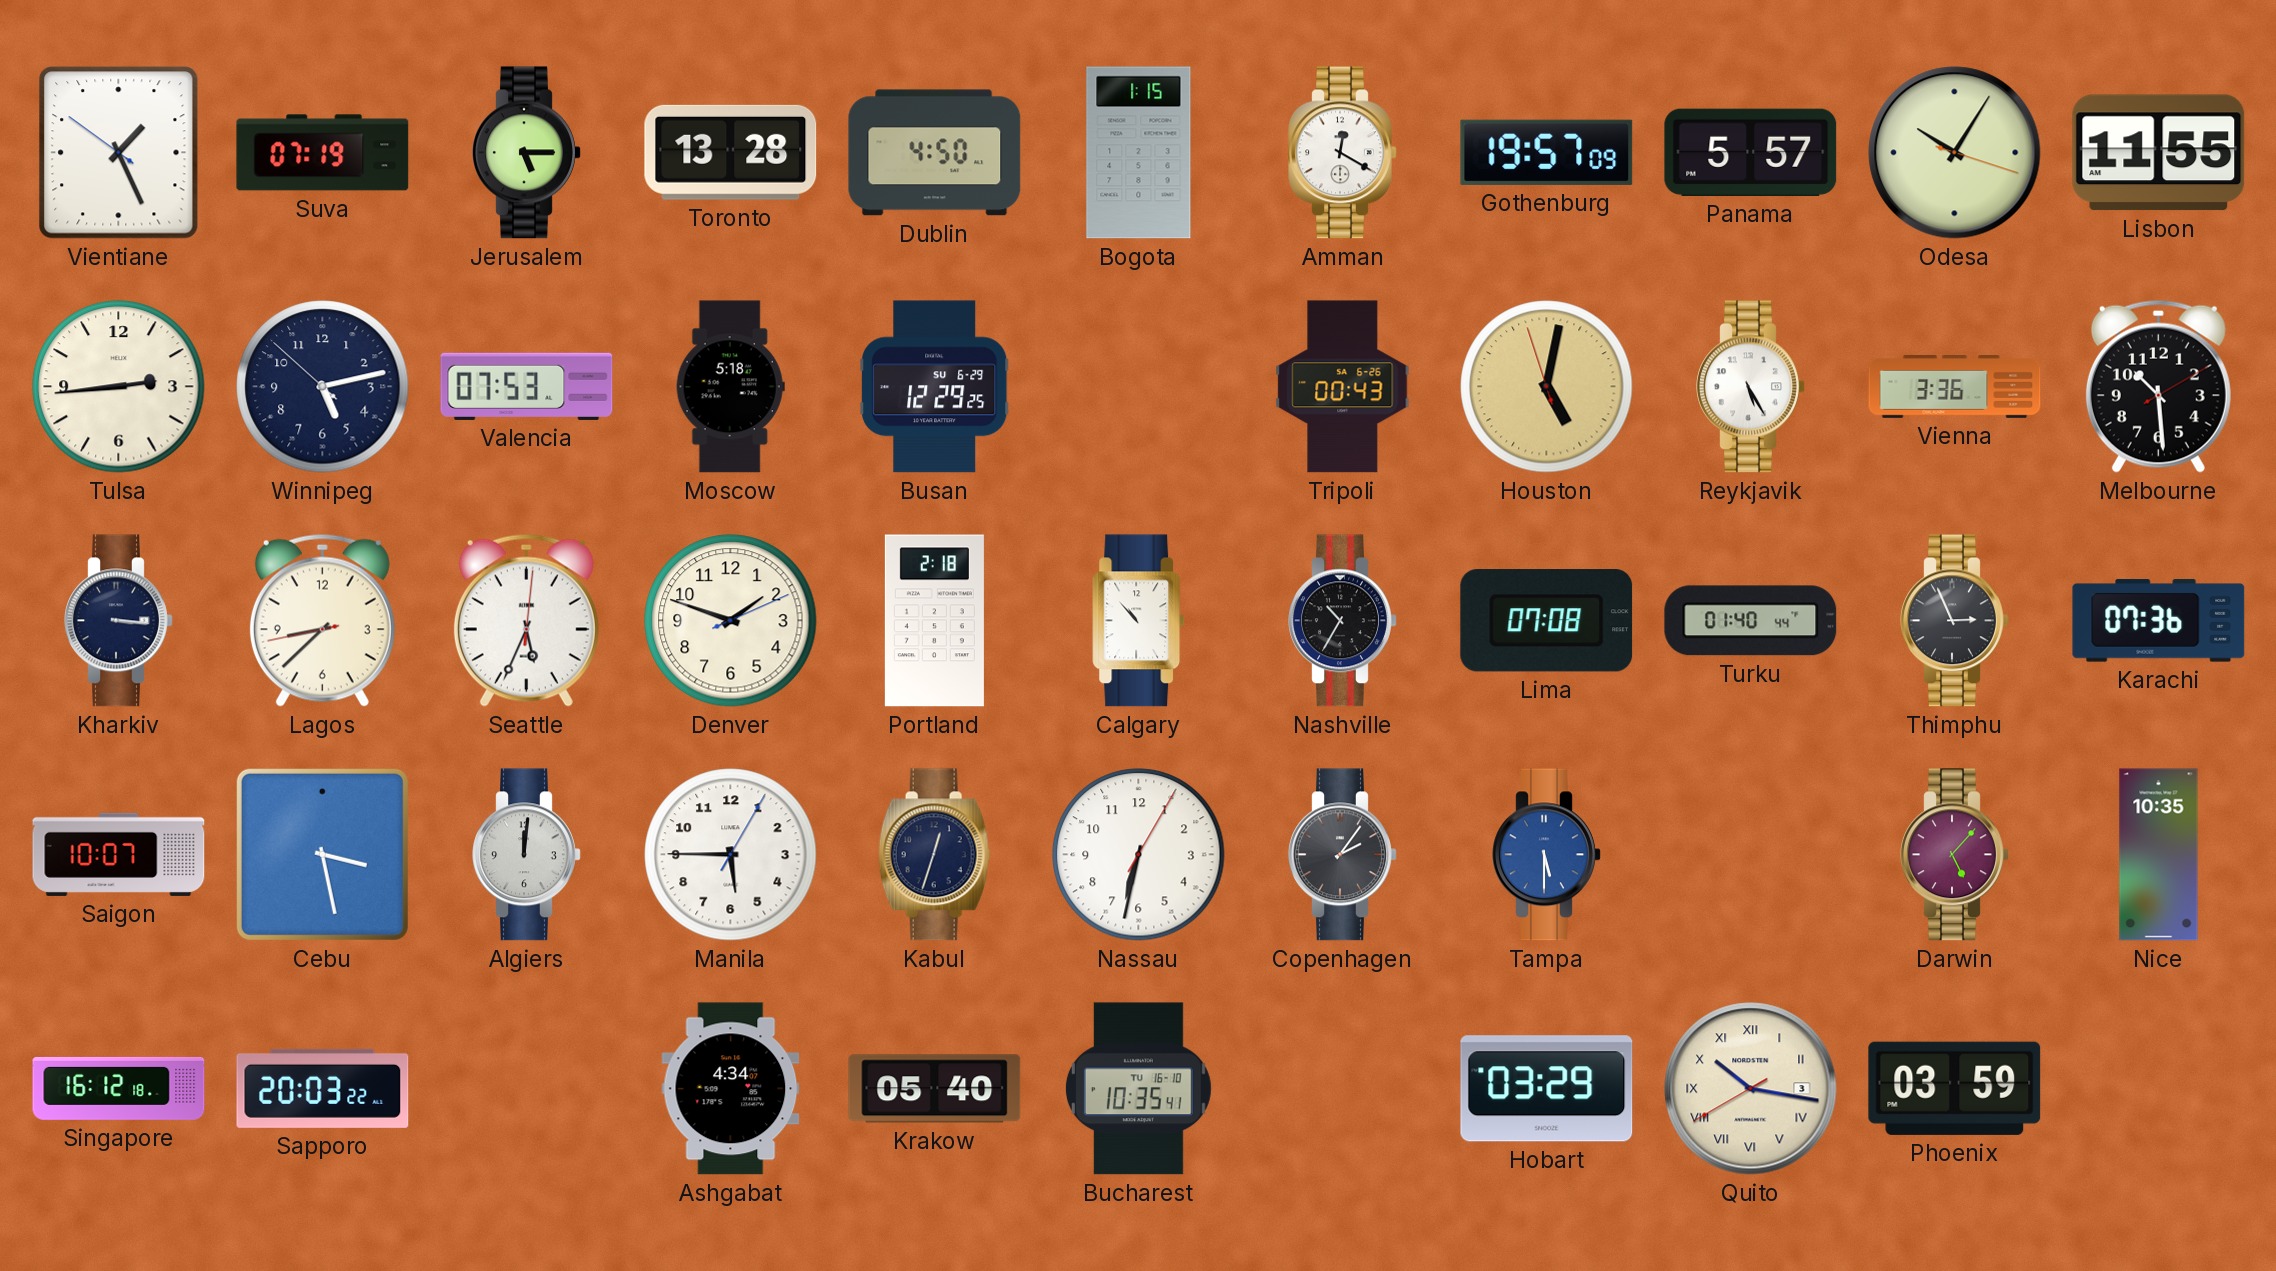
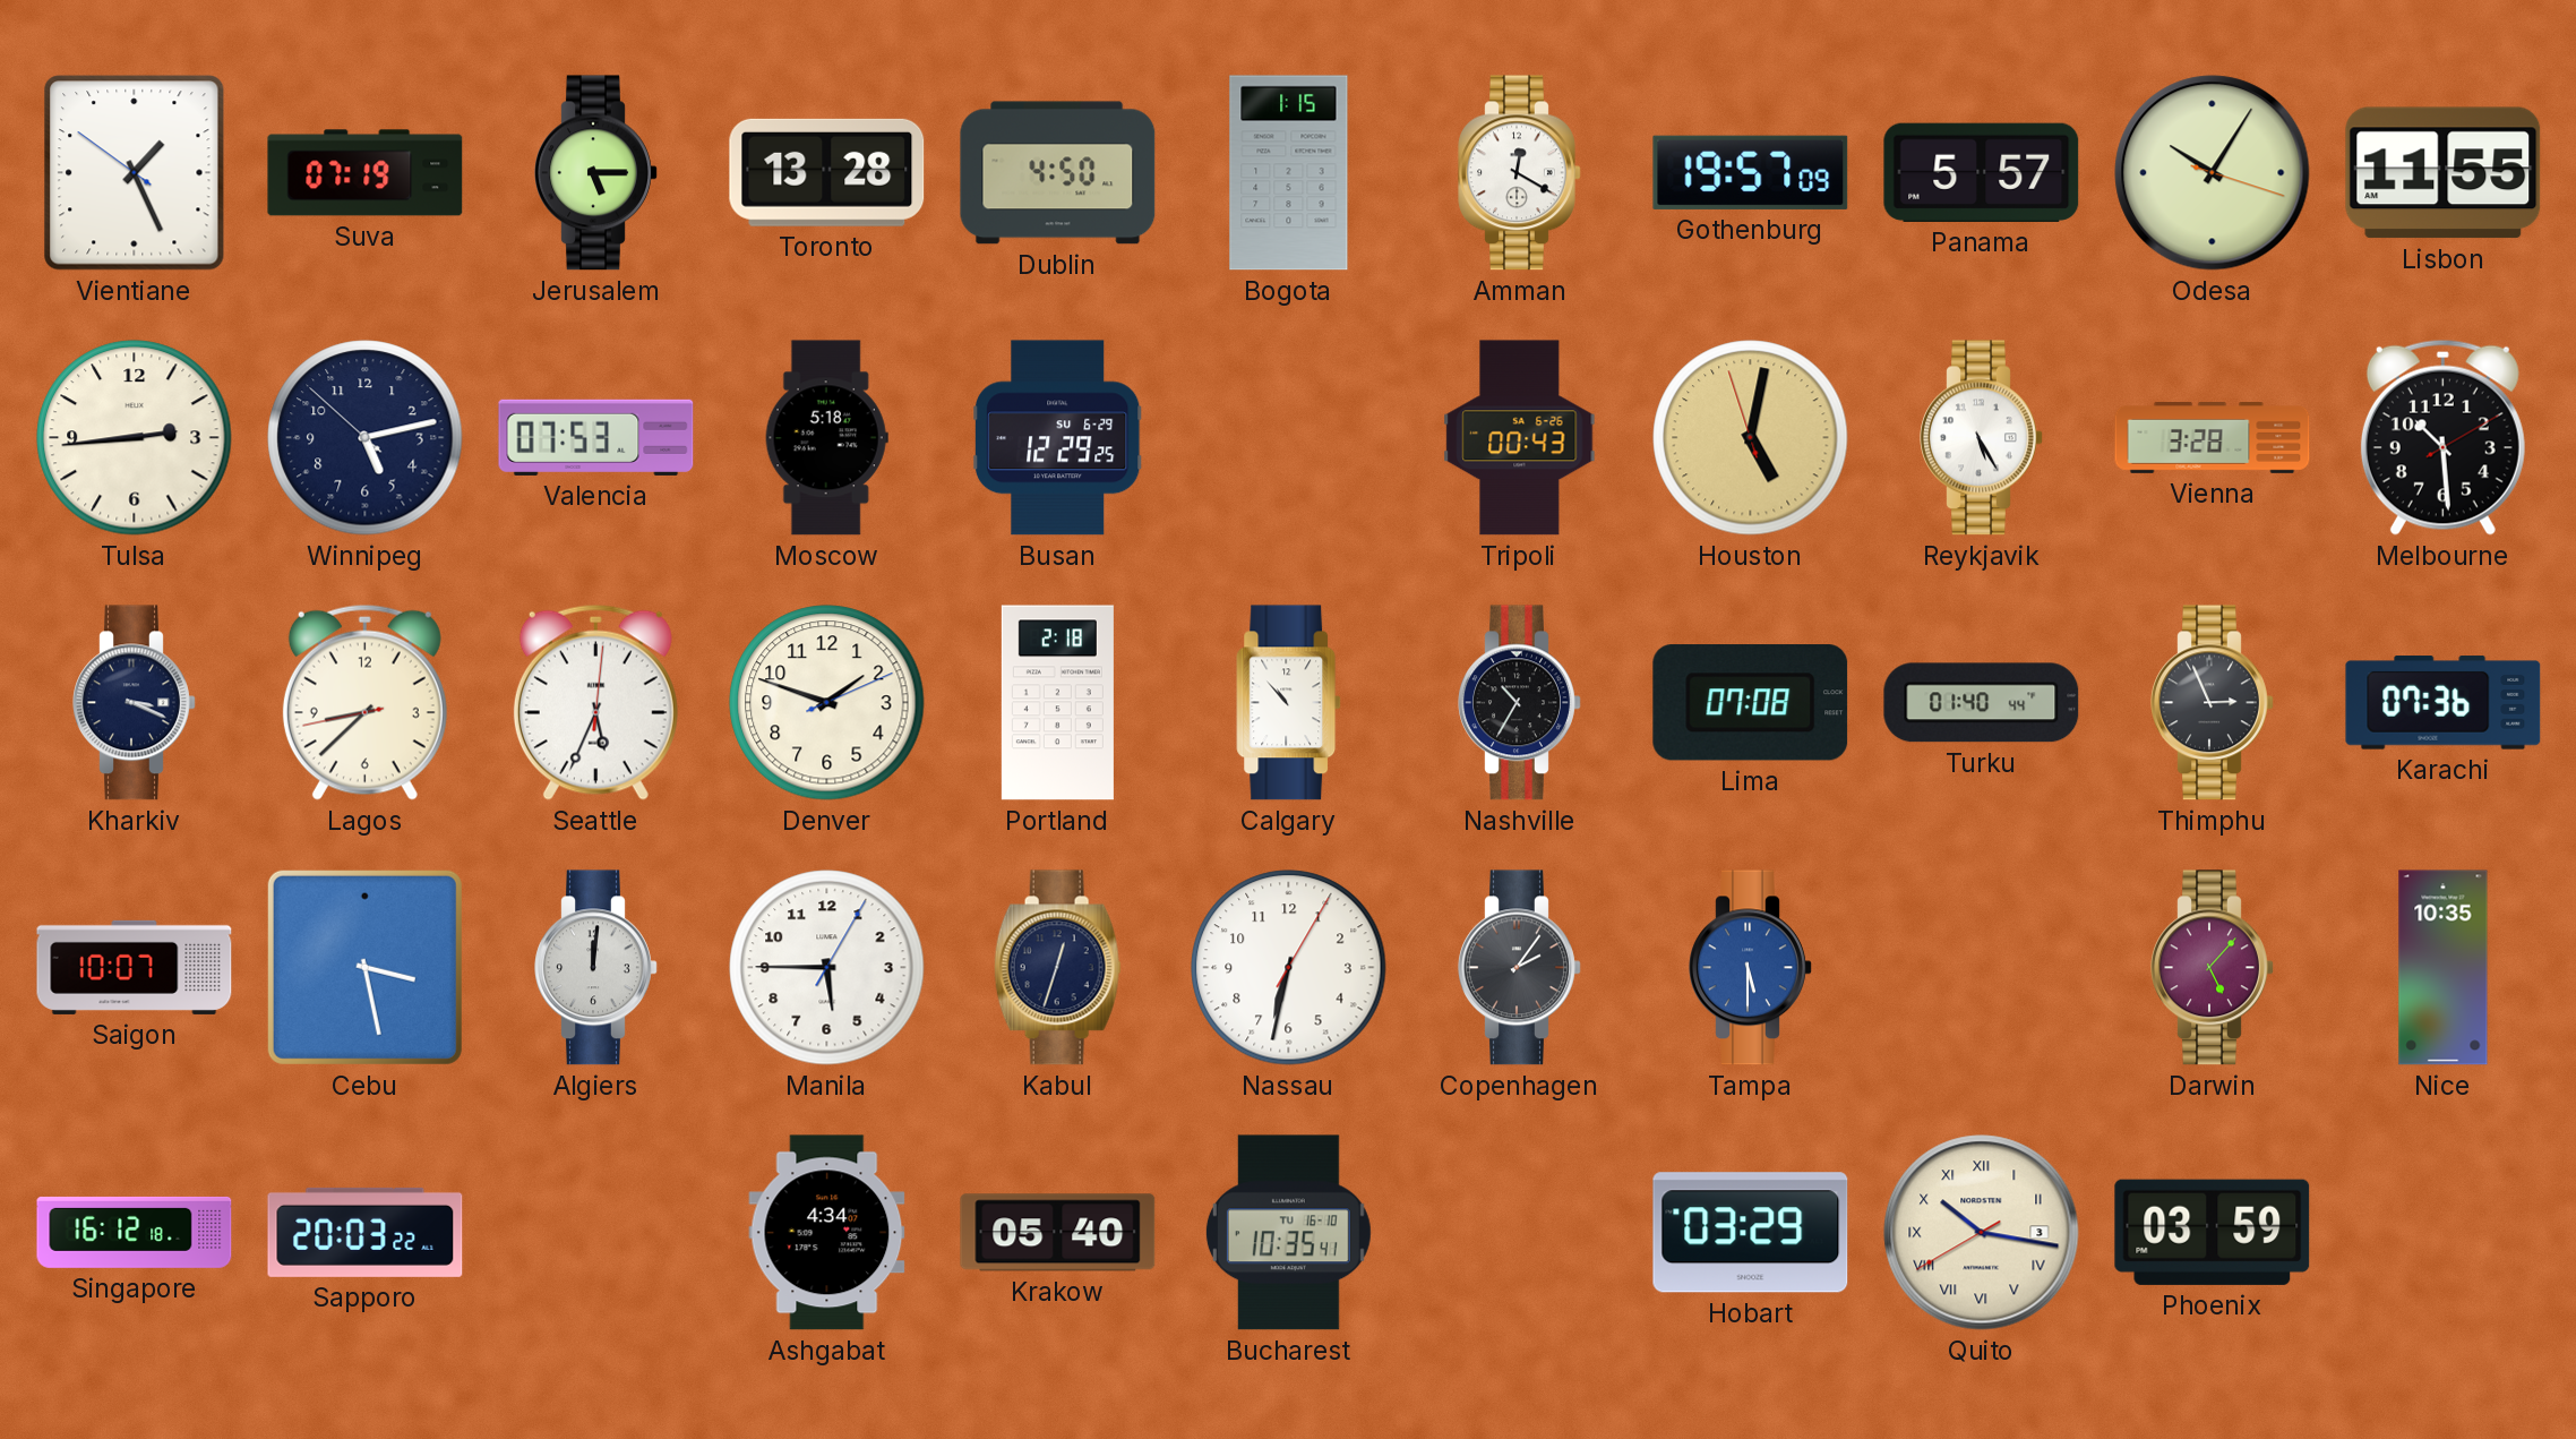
Vienna: 3:36 -> 3:28
Kharkiv: 3:16 -> 3:19
